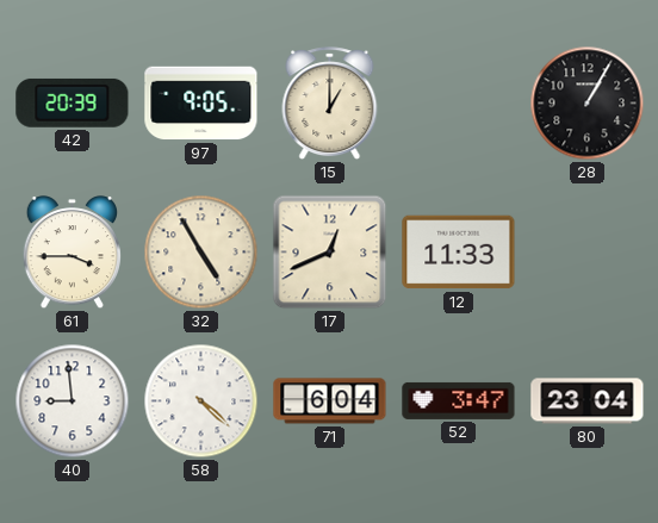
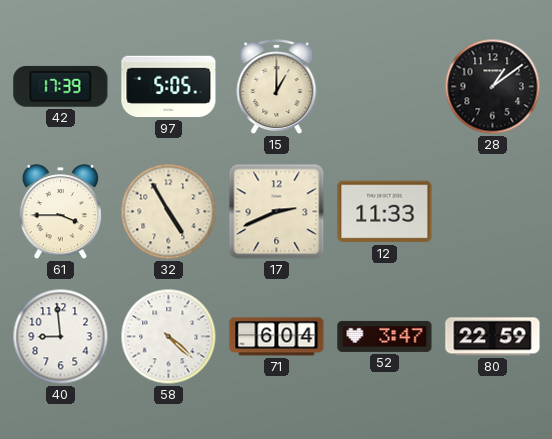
42: 20:39 -> 17:39
97: 9:05 -> 5:05
28: 1:05 -> 1:09
17: 12:41 -> 2:41
80: 23:04 -> 22:59
